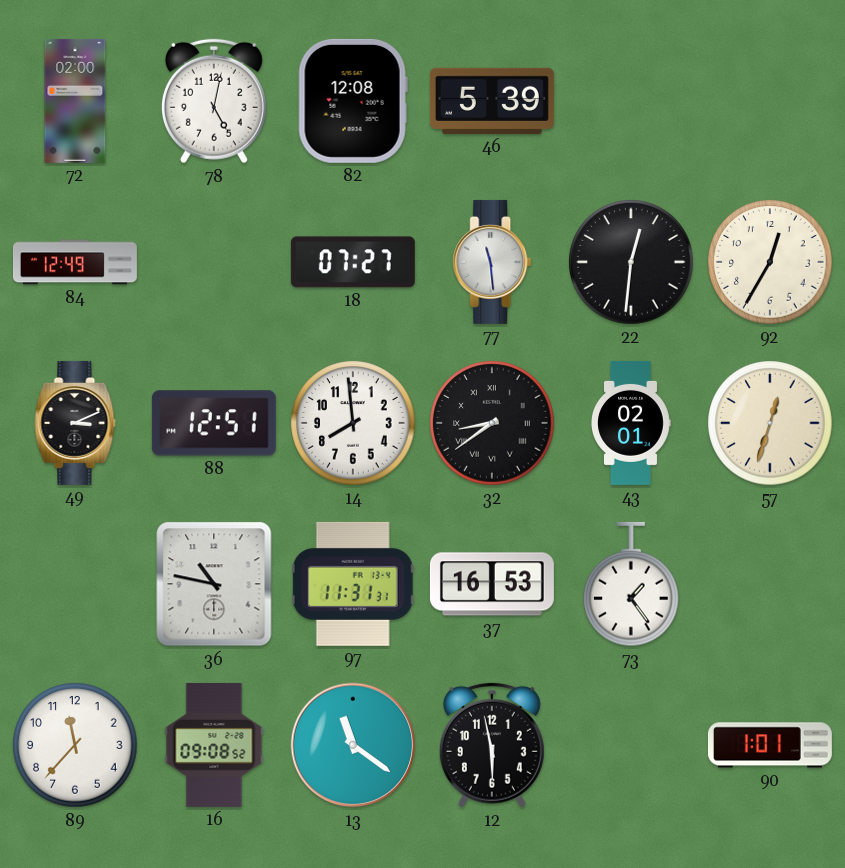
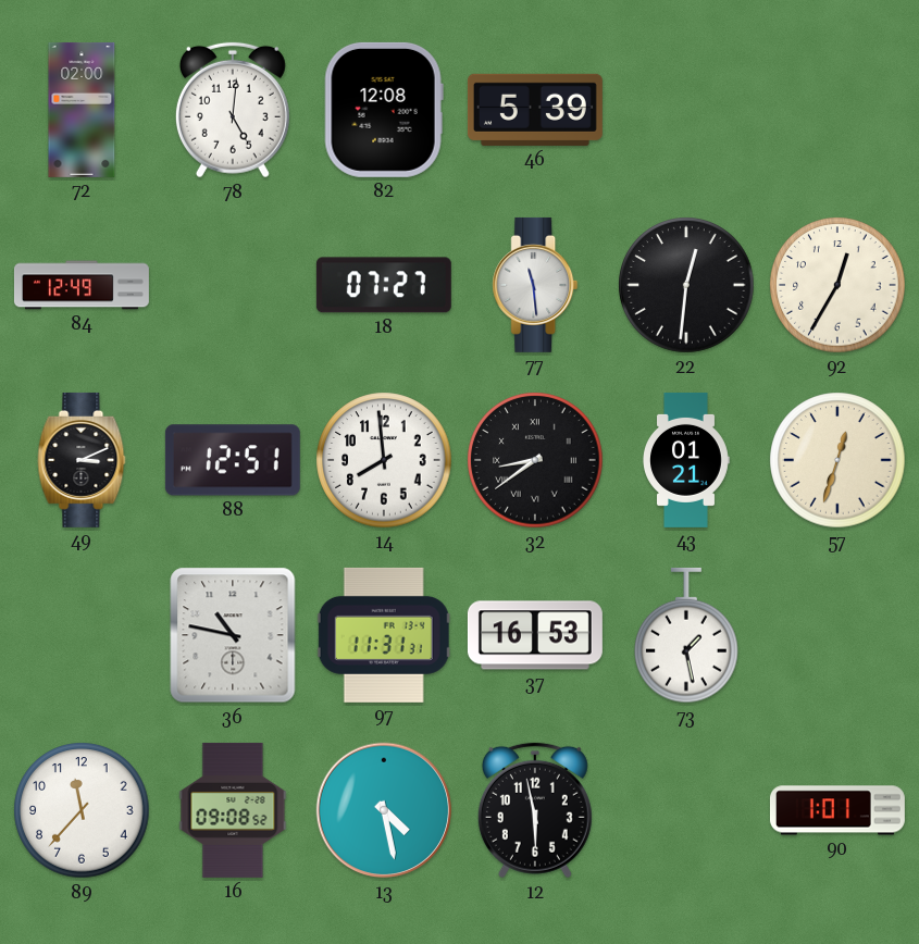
78: 5:02 -> 5:01
43: 02:01 -> 01:21
73: 1:24 -> 1:28
13: 11:21 -> 4:28
